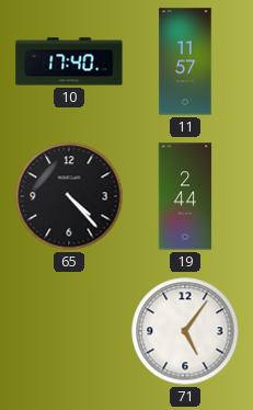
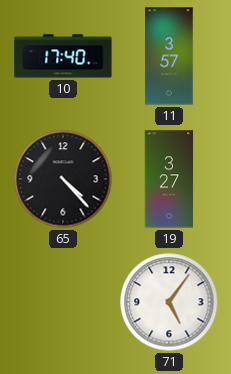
11: 11:57 -> 3:57
19: 2:44 -> 3:27
